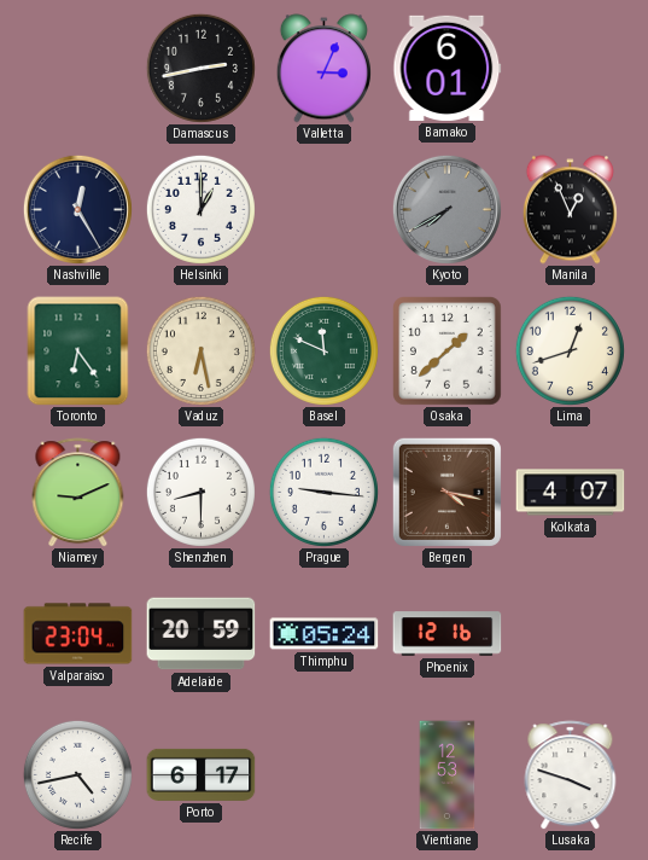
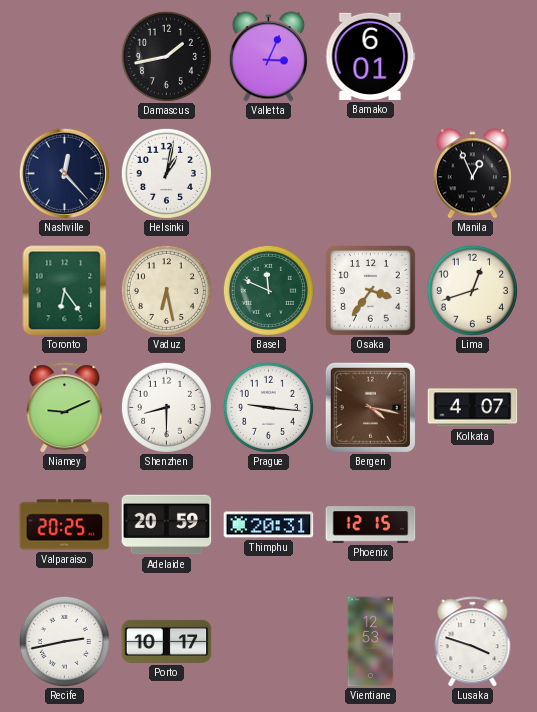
Damascus: 2:43 -> 1:43
Nashville: 12:25 -> 12:23
Helsinki: 1:00 -> 1:02
Kyoto: 7:40 -> none
Osaka: 1:38 -> 3:36
Valparaiso: 23:04 -> 20:25
Thimphu: 05:24 -> 20:31
Phoenix: 12:16 -> 12:15
Recife: 4:43 -> 2:43
Porto: 6:17 -> 10:17
